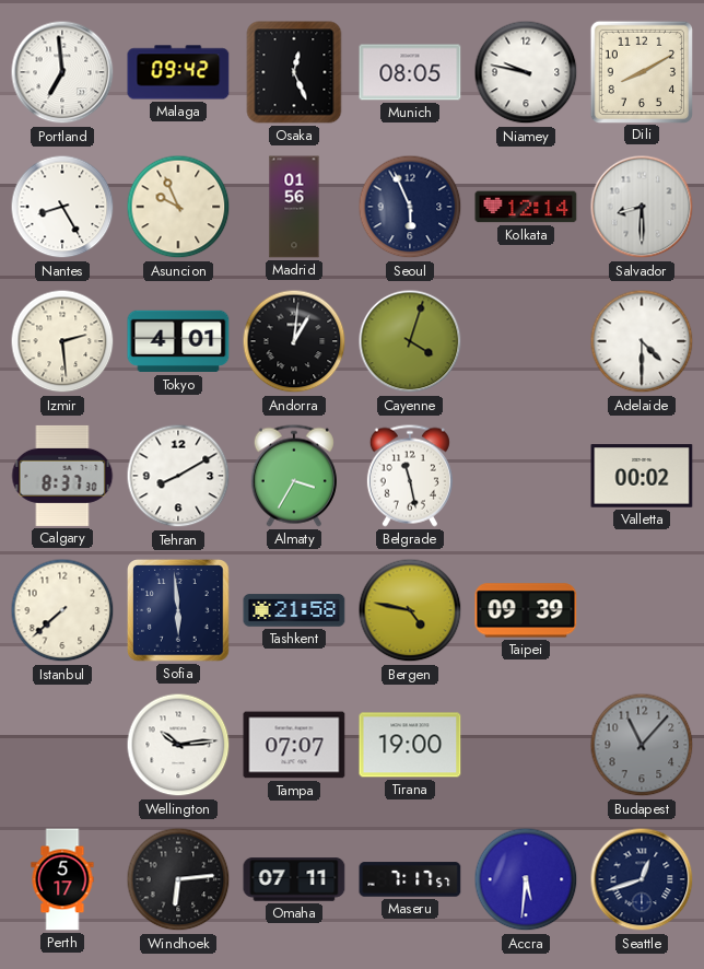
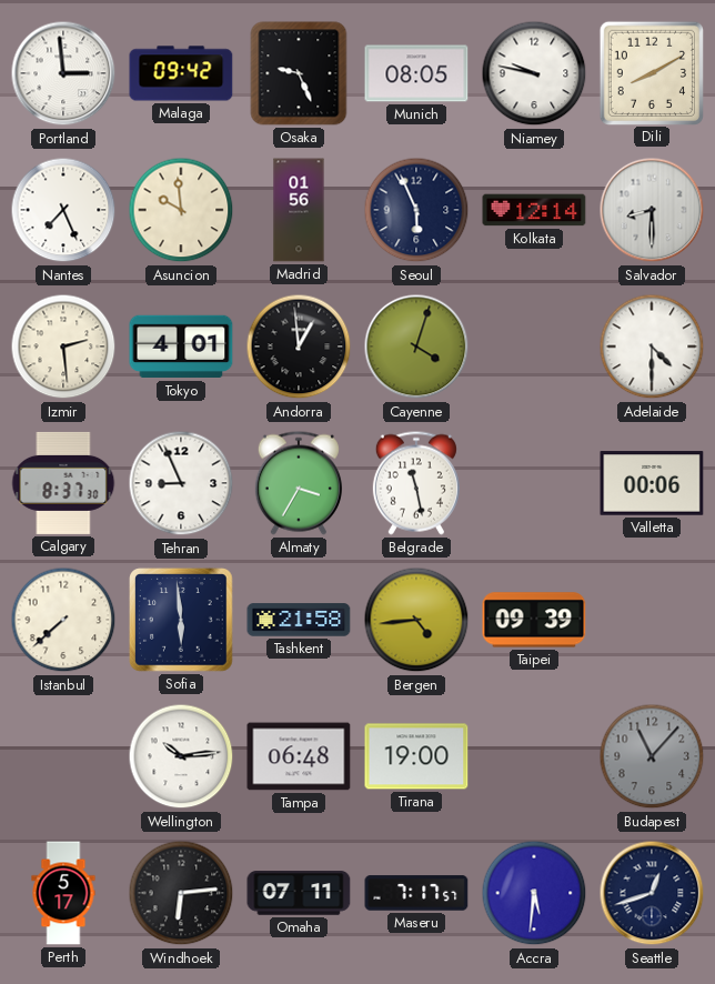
Portland: 6:59 -> 2:59
Osaka: 12:26 -> 9:26
Nantes: 8:25 -> 7:26
Asuncion: 9:56 -> 9:59
Andorra: 1:01 -> 12:59
Tehran: 8:10 -> 8:56
Valletta: 00:02 -> 00:06
Bergen: 4:47 -> 4:44
Tampa: 07:07 -> 06:48
